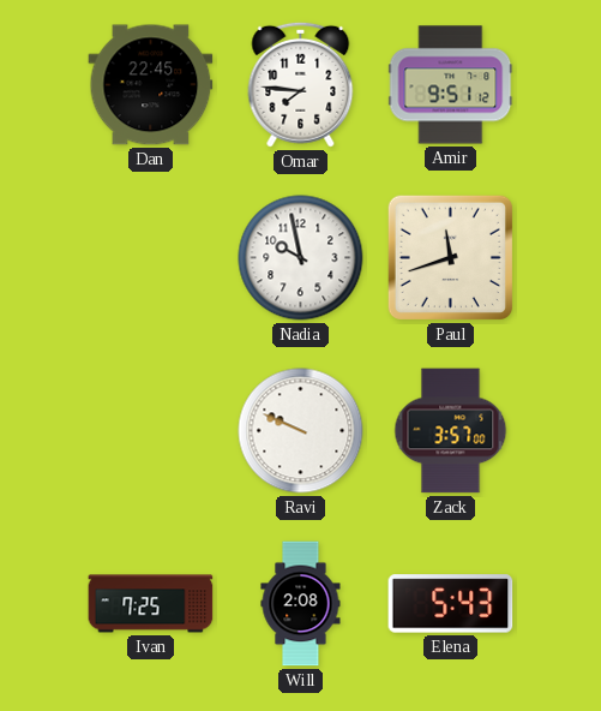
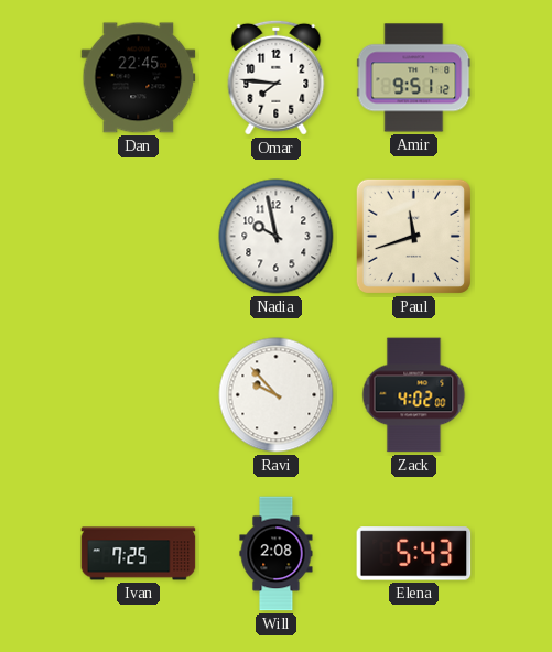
Ravi: 9:49 -> 9:53
Zack: 3:57 -> 4:02
